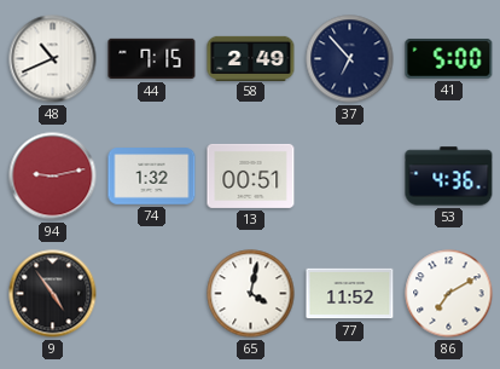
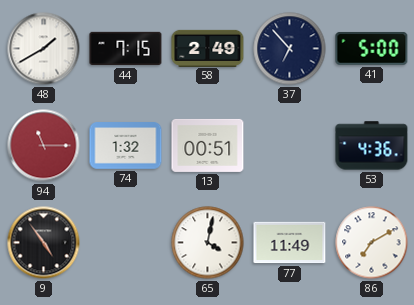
48: 10:41 -> 1:40
94: 9:13 -> 11:15
77: 11:52 -> 11:49
